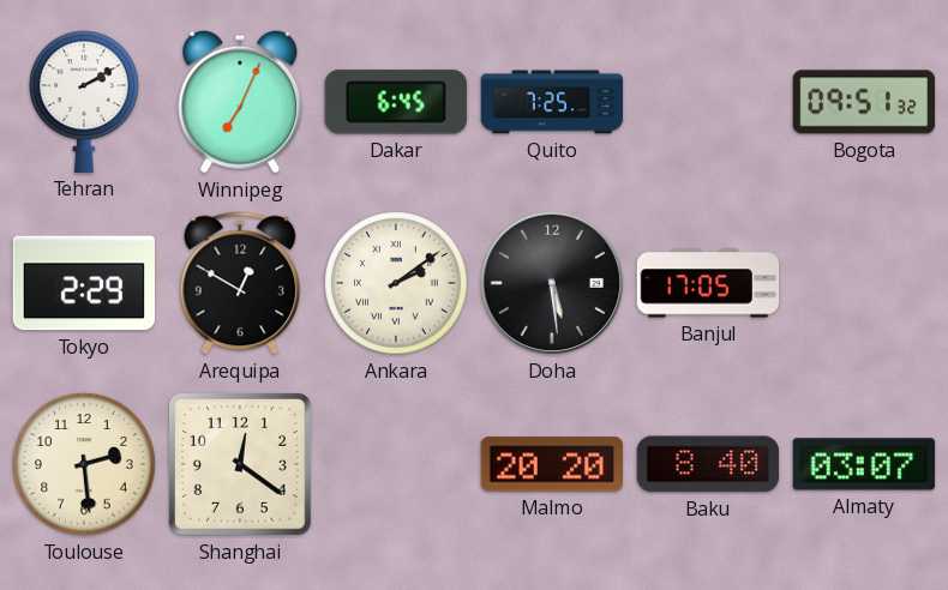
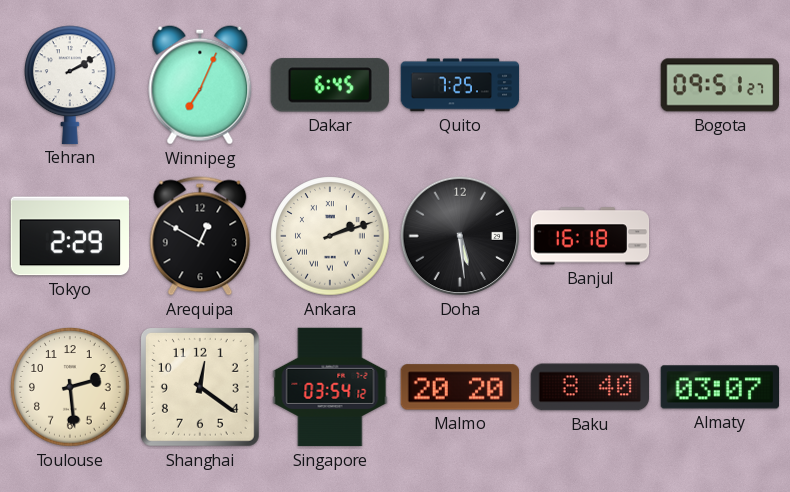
Bogota: 09:51:32 -> 09:51:27
Ankara: 2:09 -> 2:12
Banjul: 17:05 -> 16:18
Singapore: none -> 03:54
